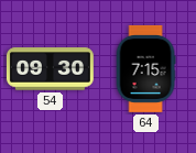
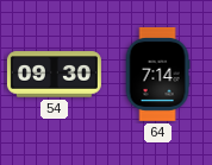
64: 7:15 -> 7:14
